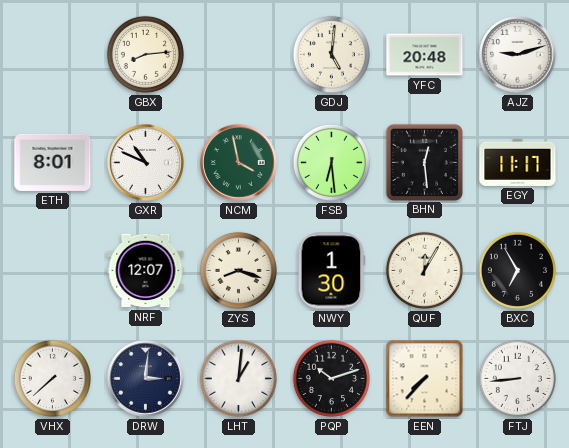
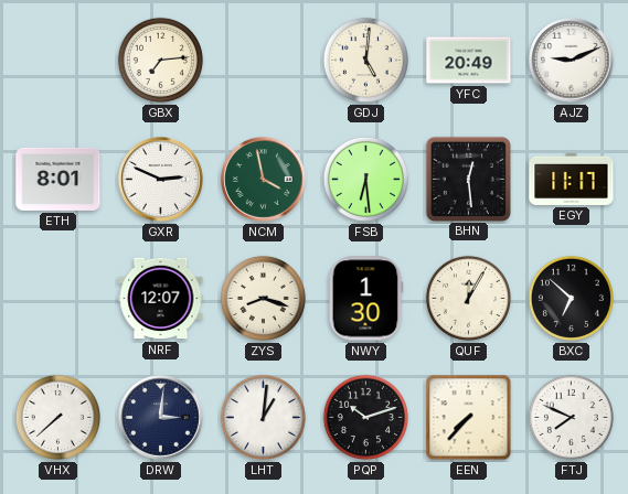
GBX: 8:14 -> 7:14
YFC: 20:48 -> 20:49
AJZ: 9:12 -> 9:11
GXR: 10:49 -> 2:49
BXC: 6:55 -> 6:52
FTJ: 8:44 -> 7:49
